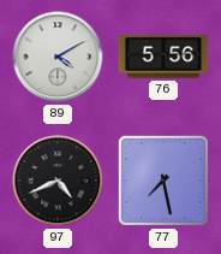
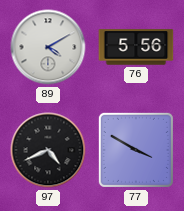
77: 7:28 -> 3:50
